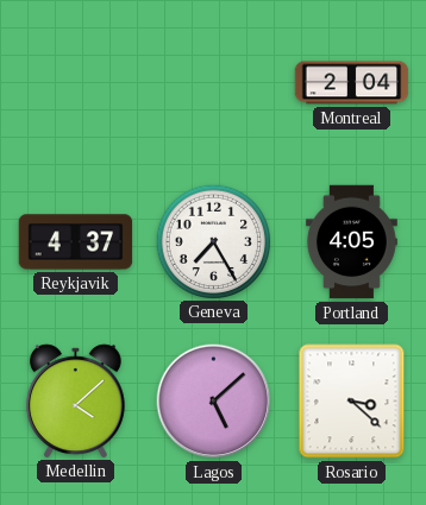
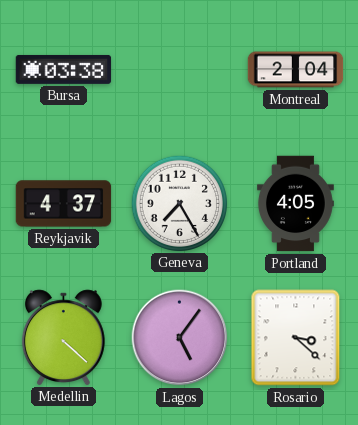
Bursa: none -> 03:38
Medellin: 4:08 -> 4:22
Lagos: 5:08 -> 5:06
